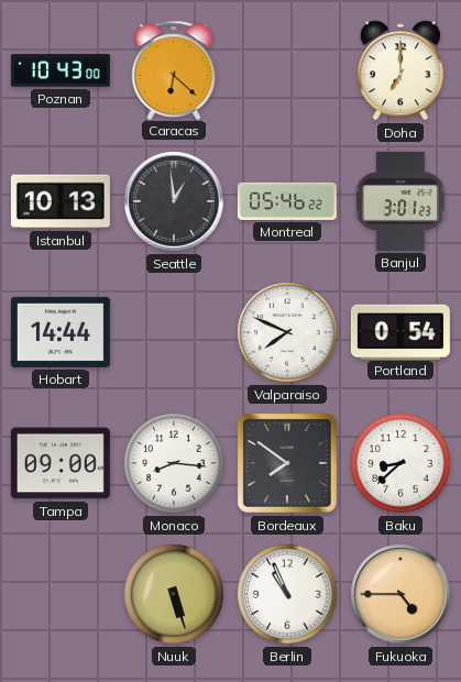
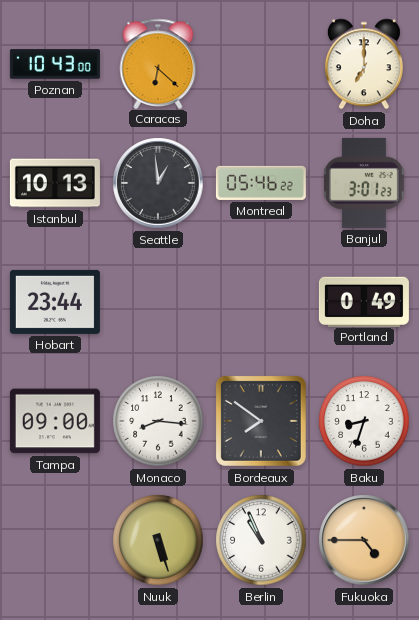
Hobart: 14:44 -> 23:44
Valparaiso: 7:49 -> none
Portland: 0:54 -> 0:49
Baku: 8:38 -> 8:33
